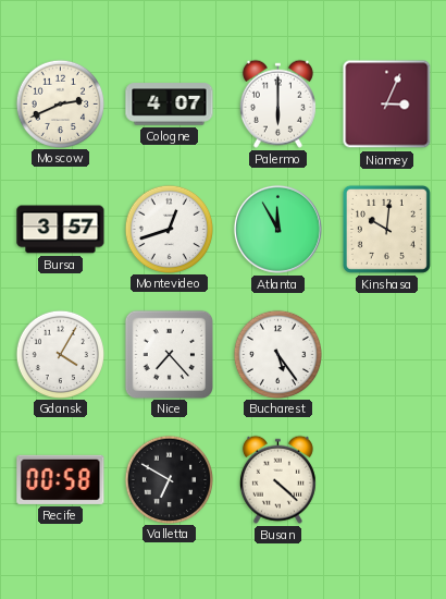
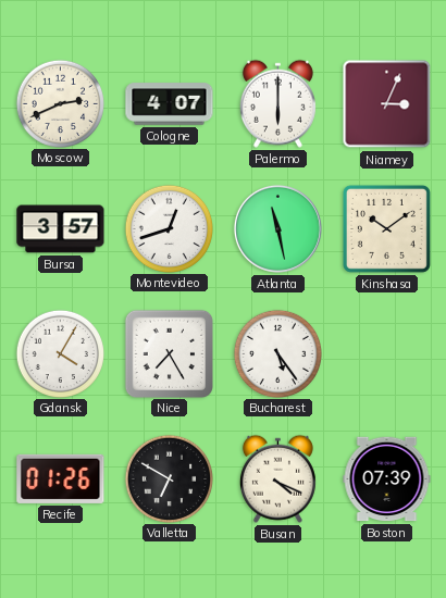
Atlanta: 11:55 -> 11:28
Kinshasa: 10:01 -> 10:09
Nice: 7:23 -> 7:25
Recife: 00:58 -> 01:26
Busan: 4:22 -> 4:19
Boston: none -> 07:39
